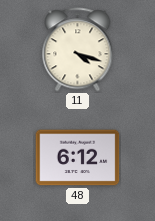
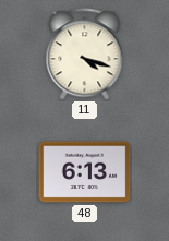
48: 6:12 -> 6:13
